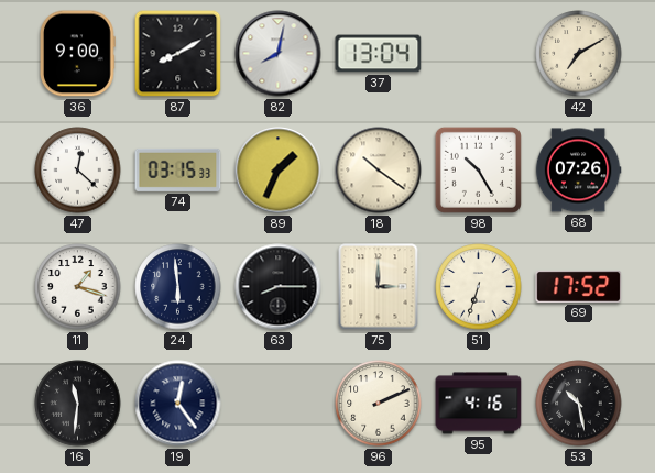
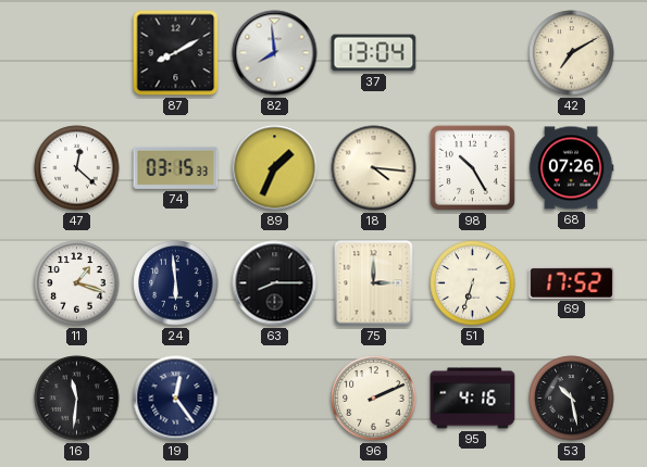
36: 9:00 -> none
82: 8:02 -> 7:59
18: 10:21 -> 4:16
